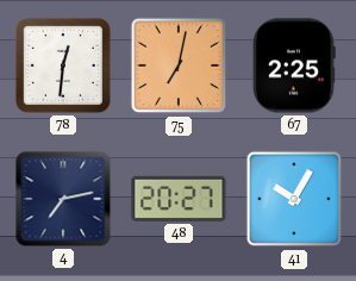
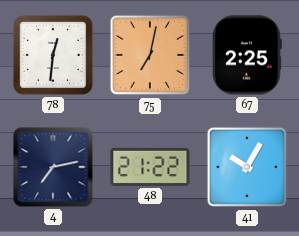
48: 20:27 -> 21:22
